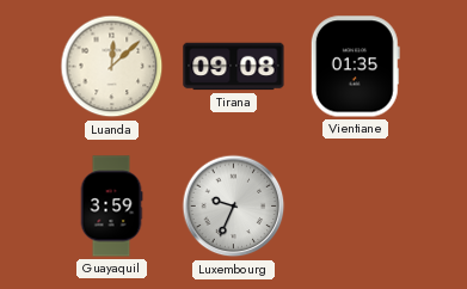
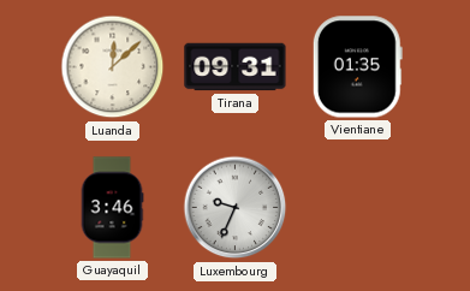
Tirana: 09:08 -> 09:31
Guayaquil: 3:59 -> 3:46
